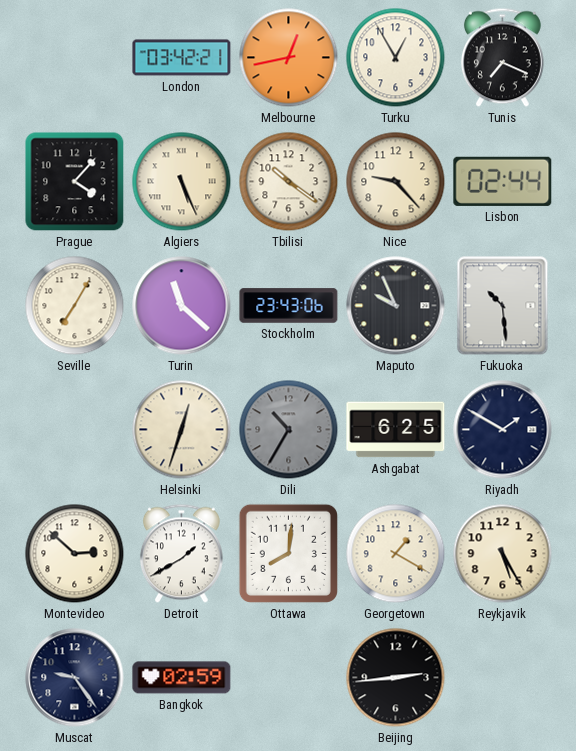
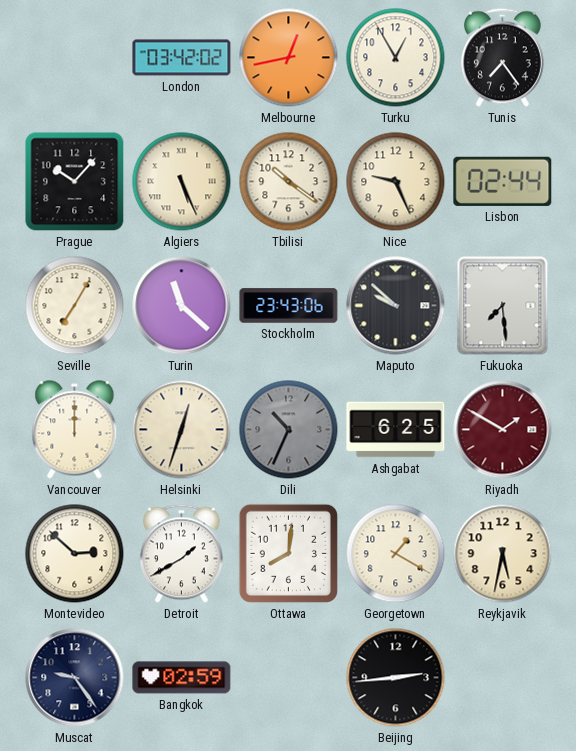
London: 03:42:21 -> 03:42:02
Tunis: 7:19 -> 7:24
Prague: 4:07 -> 10:07
Nice: 9:23 -> 9:26
Maputo: 9:56 -> 9:52
Fukuoka: 10:29 -> 7:29
Vancouver: none -> 12:00
Dili: 10:35 -> 10:34
Riyadh dial: navy -> burgundy
Reykjavik: 5:25 -> 5:32
